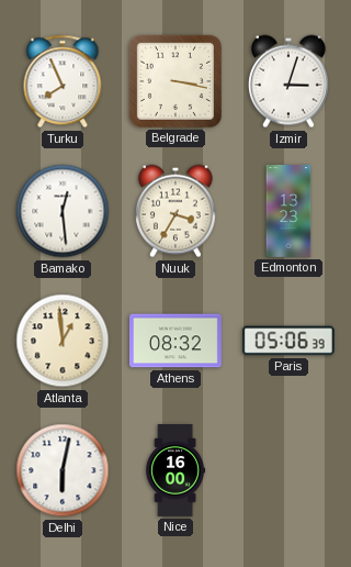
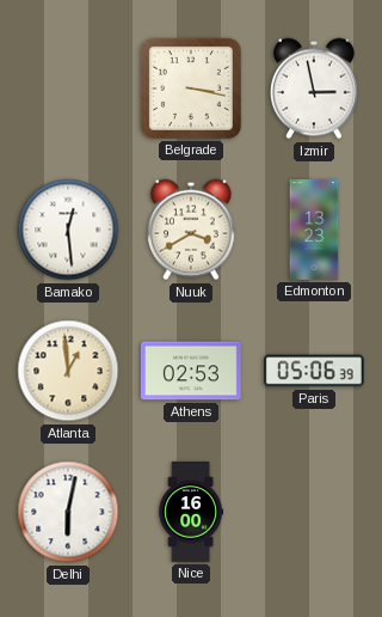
Turku: 7:56 -> none
Izmir: 3:03 -> 2:58
Nuuk: 3:35 -> 3:40
Athens: 08:32 -> 02:53
